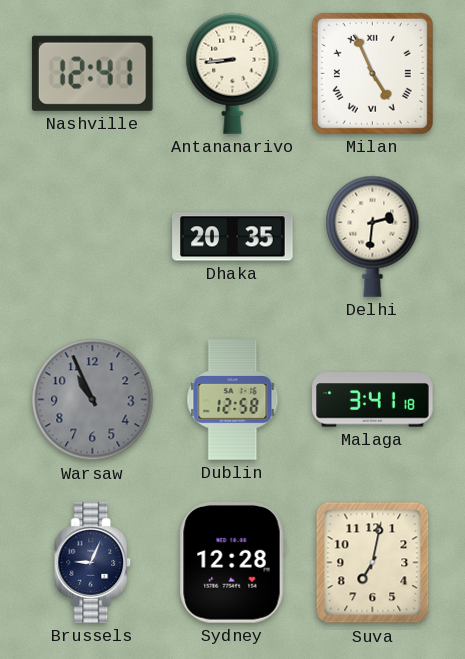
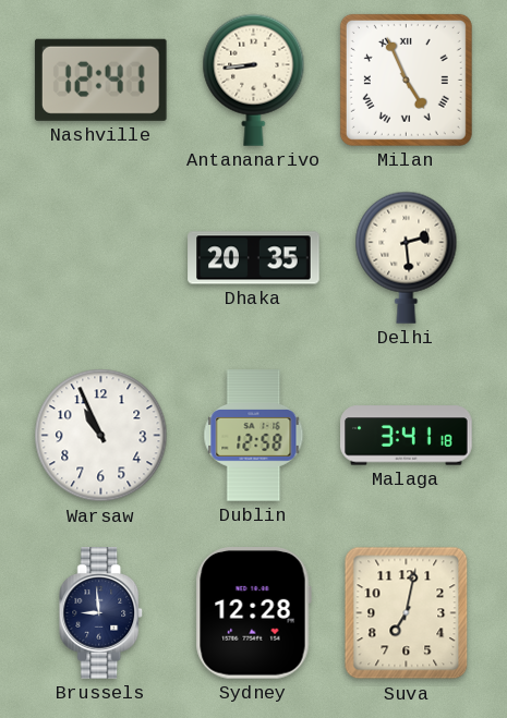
Delhi: 2:31 -> 2:29
Warsaw dial: grey -> white
Brussels: 9:04 -> 8:59
